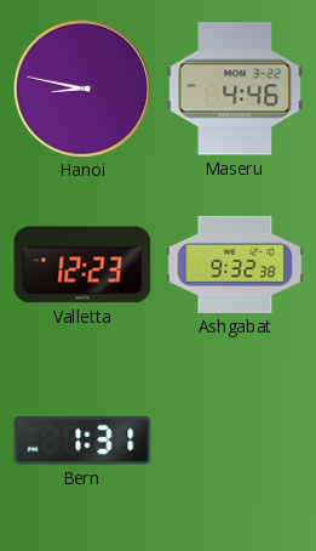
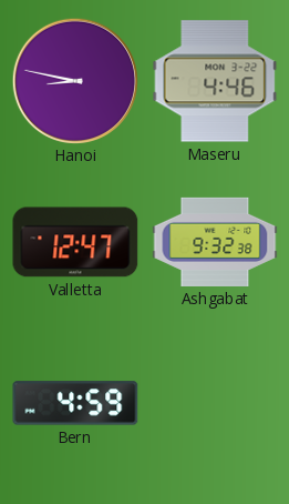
Valletta: 12:23 -> 12:47
Bern: 1:31 -> 4:59
